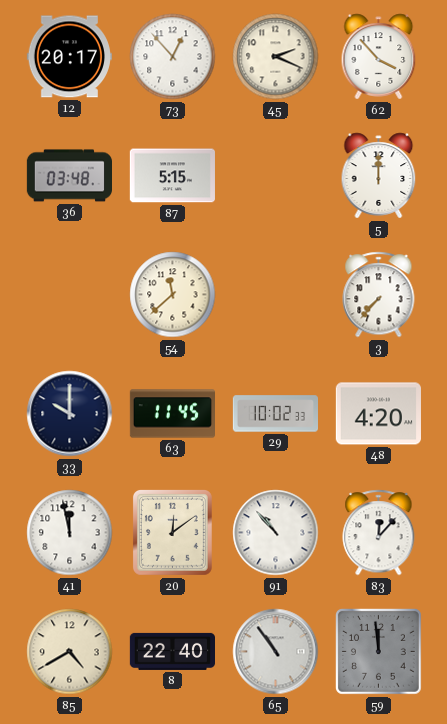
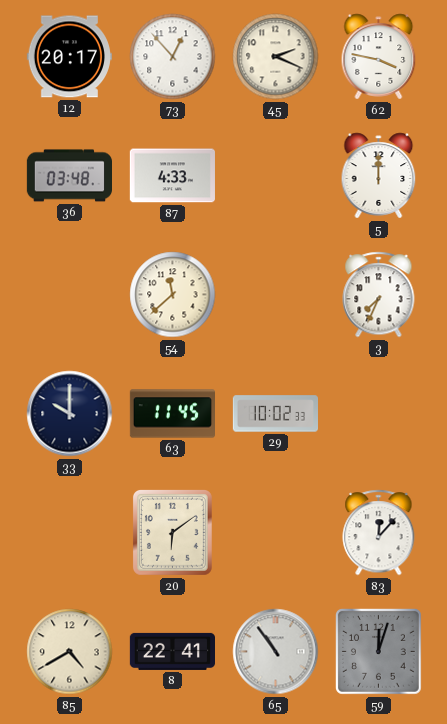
62: 3:53 -> 3:47
87: 5:15 -> 4:33
3: 7:37 -> 7:34
48: 4:20 -> none
41: 11:58 -> none
20: 12:09 -> 6:09
91: 10:53 -> none
8: 22:40 -> 22:41
59: 11:59 -> 12:03
